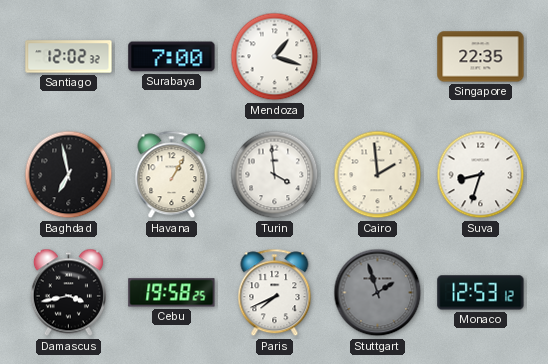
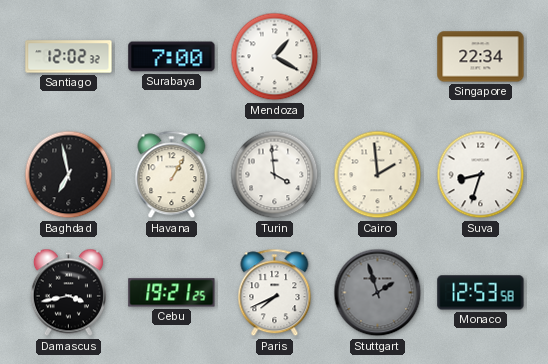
Mendoza: 1:18 -> 1:20
Singapore: 22:35 -> 22:34
Cebu: 19:58 -> 19:21
Monaco: 12:53:12 -> 12:53:58
